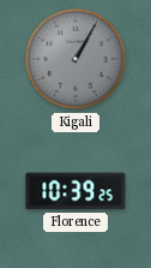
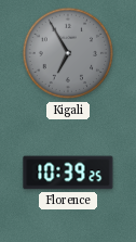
Kigali: 1:05 -> 6:55
